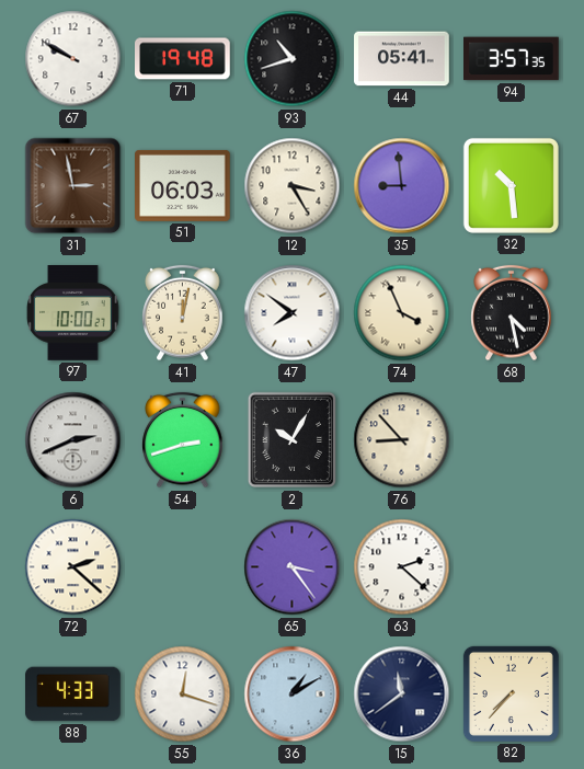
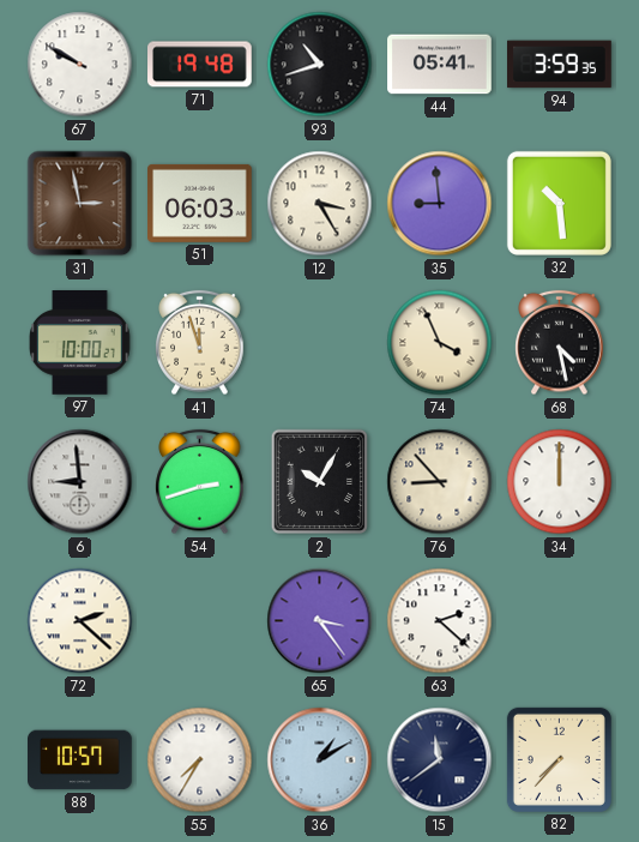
94: 3:57 -> 3:59
41: 12:02 -> 11:57
47: 7:51 -> none
6: 2:41 -> 8:59
34: none -> 12:00
88: 4:33 -> 10:57
55: 12:18 -> 7:35
